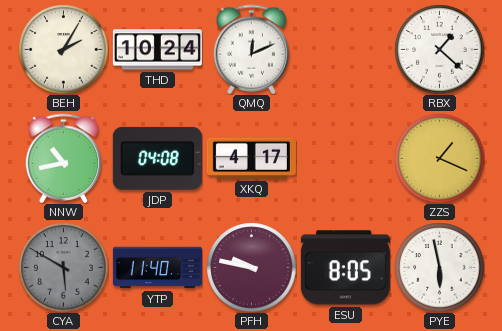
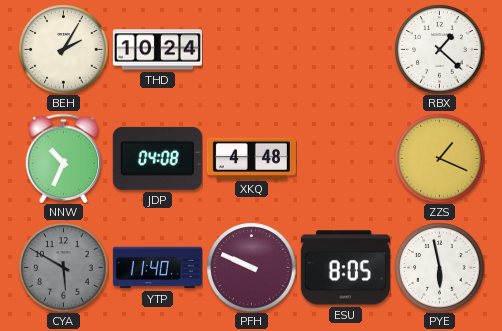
QMQ: 12:11 -> none
NNW: 10:43 -> 10:34
XKQ: 4:17 -> 4:48
PFH: 9:47 -> 9:49
